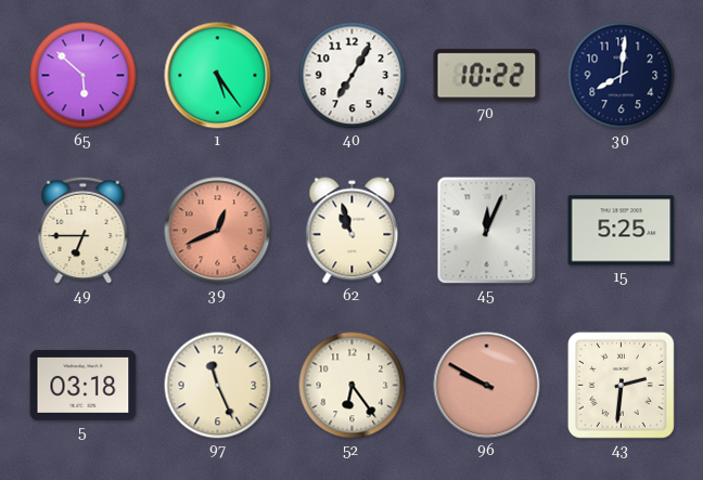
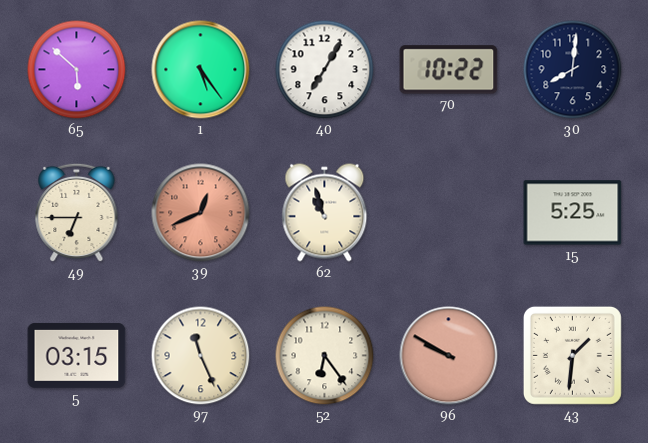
45: 12:04 -> none
5: 03:18 -> 03:15
43: 2:31 -> 1:31
